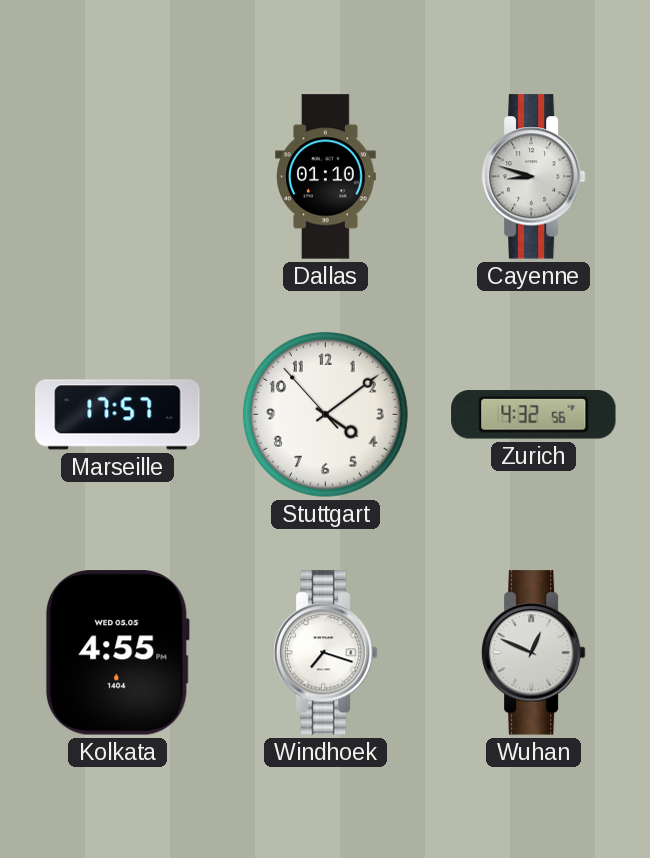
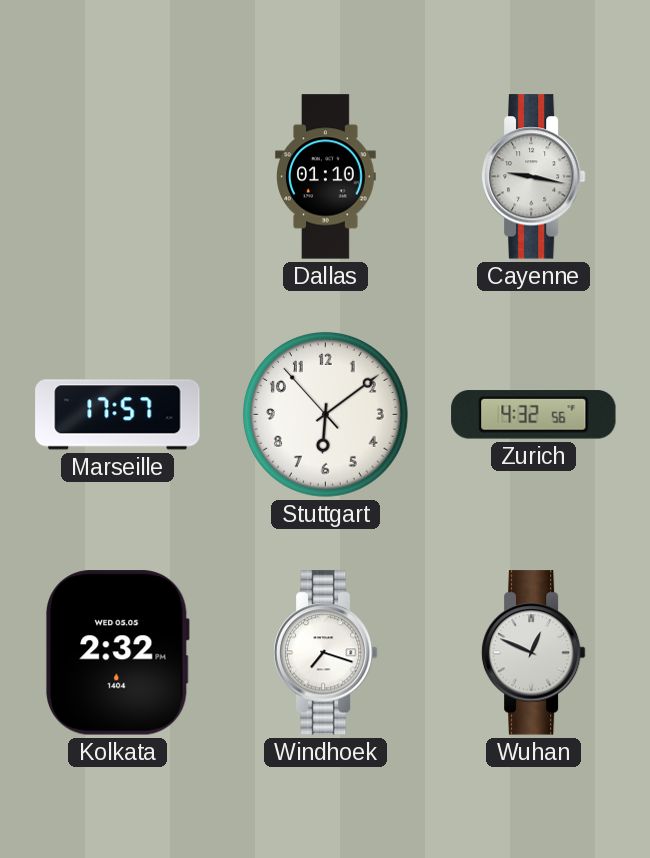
Cayenne: 8:48 -> 9:17
Stuttgart: 4:08 -> 6:08
Kolkata: 4:55 -> 2:32
